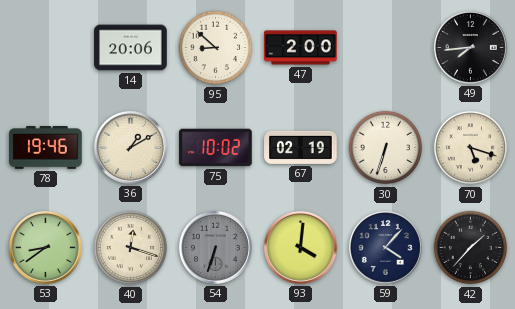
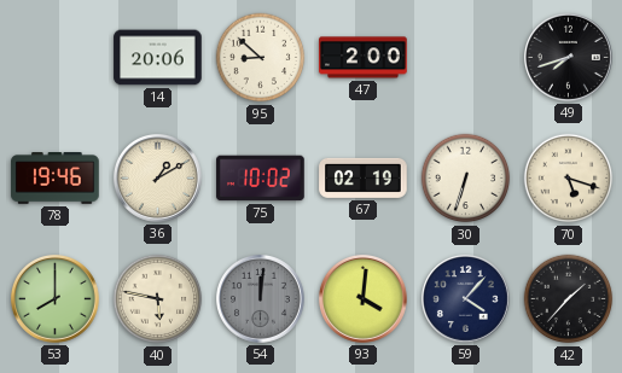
49: 7:44 -> 7:42
53: 8:39 -> 8:00
40: 12:18 -> 5:47
54: 6:33 -> 12:01
